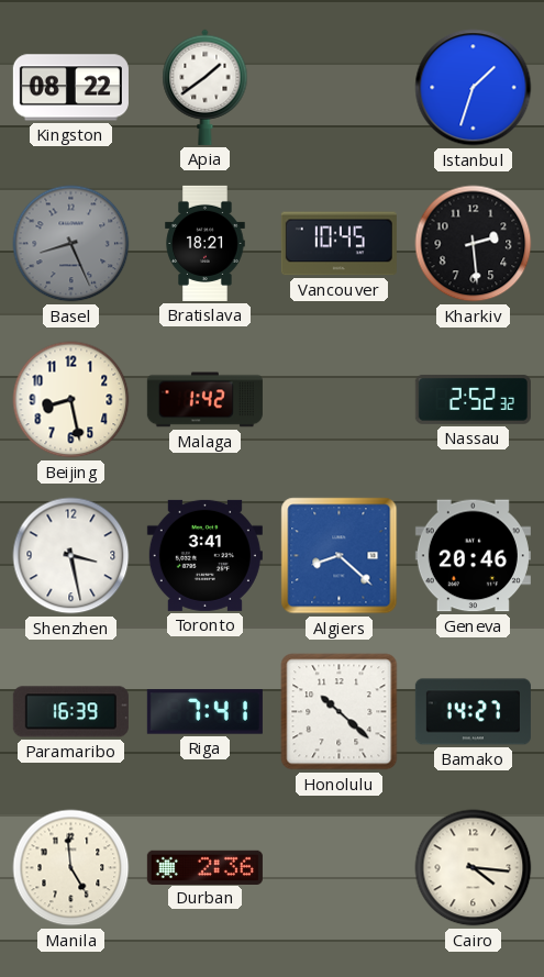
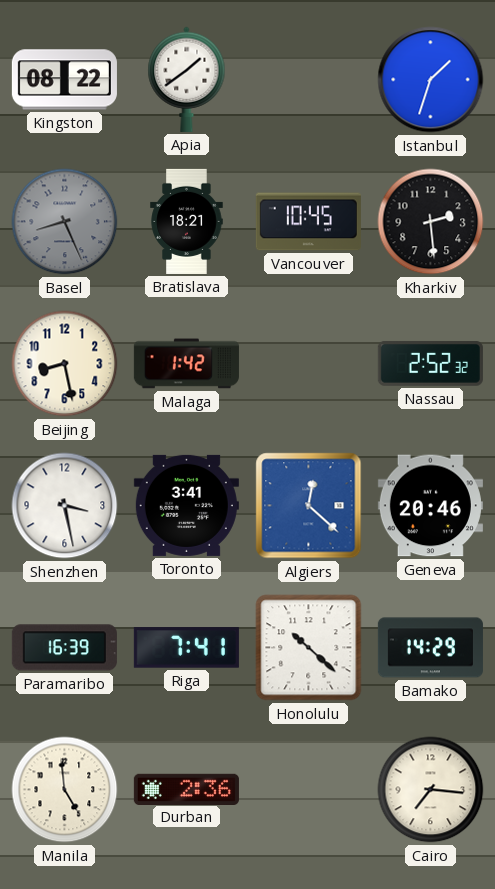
Algiers: 8:22 -> 12:22
Bamako: 14:27 -> 14:29
Cairo: 4:16 -> 7:16
